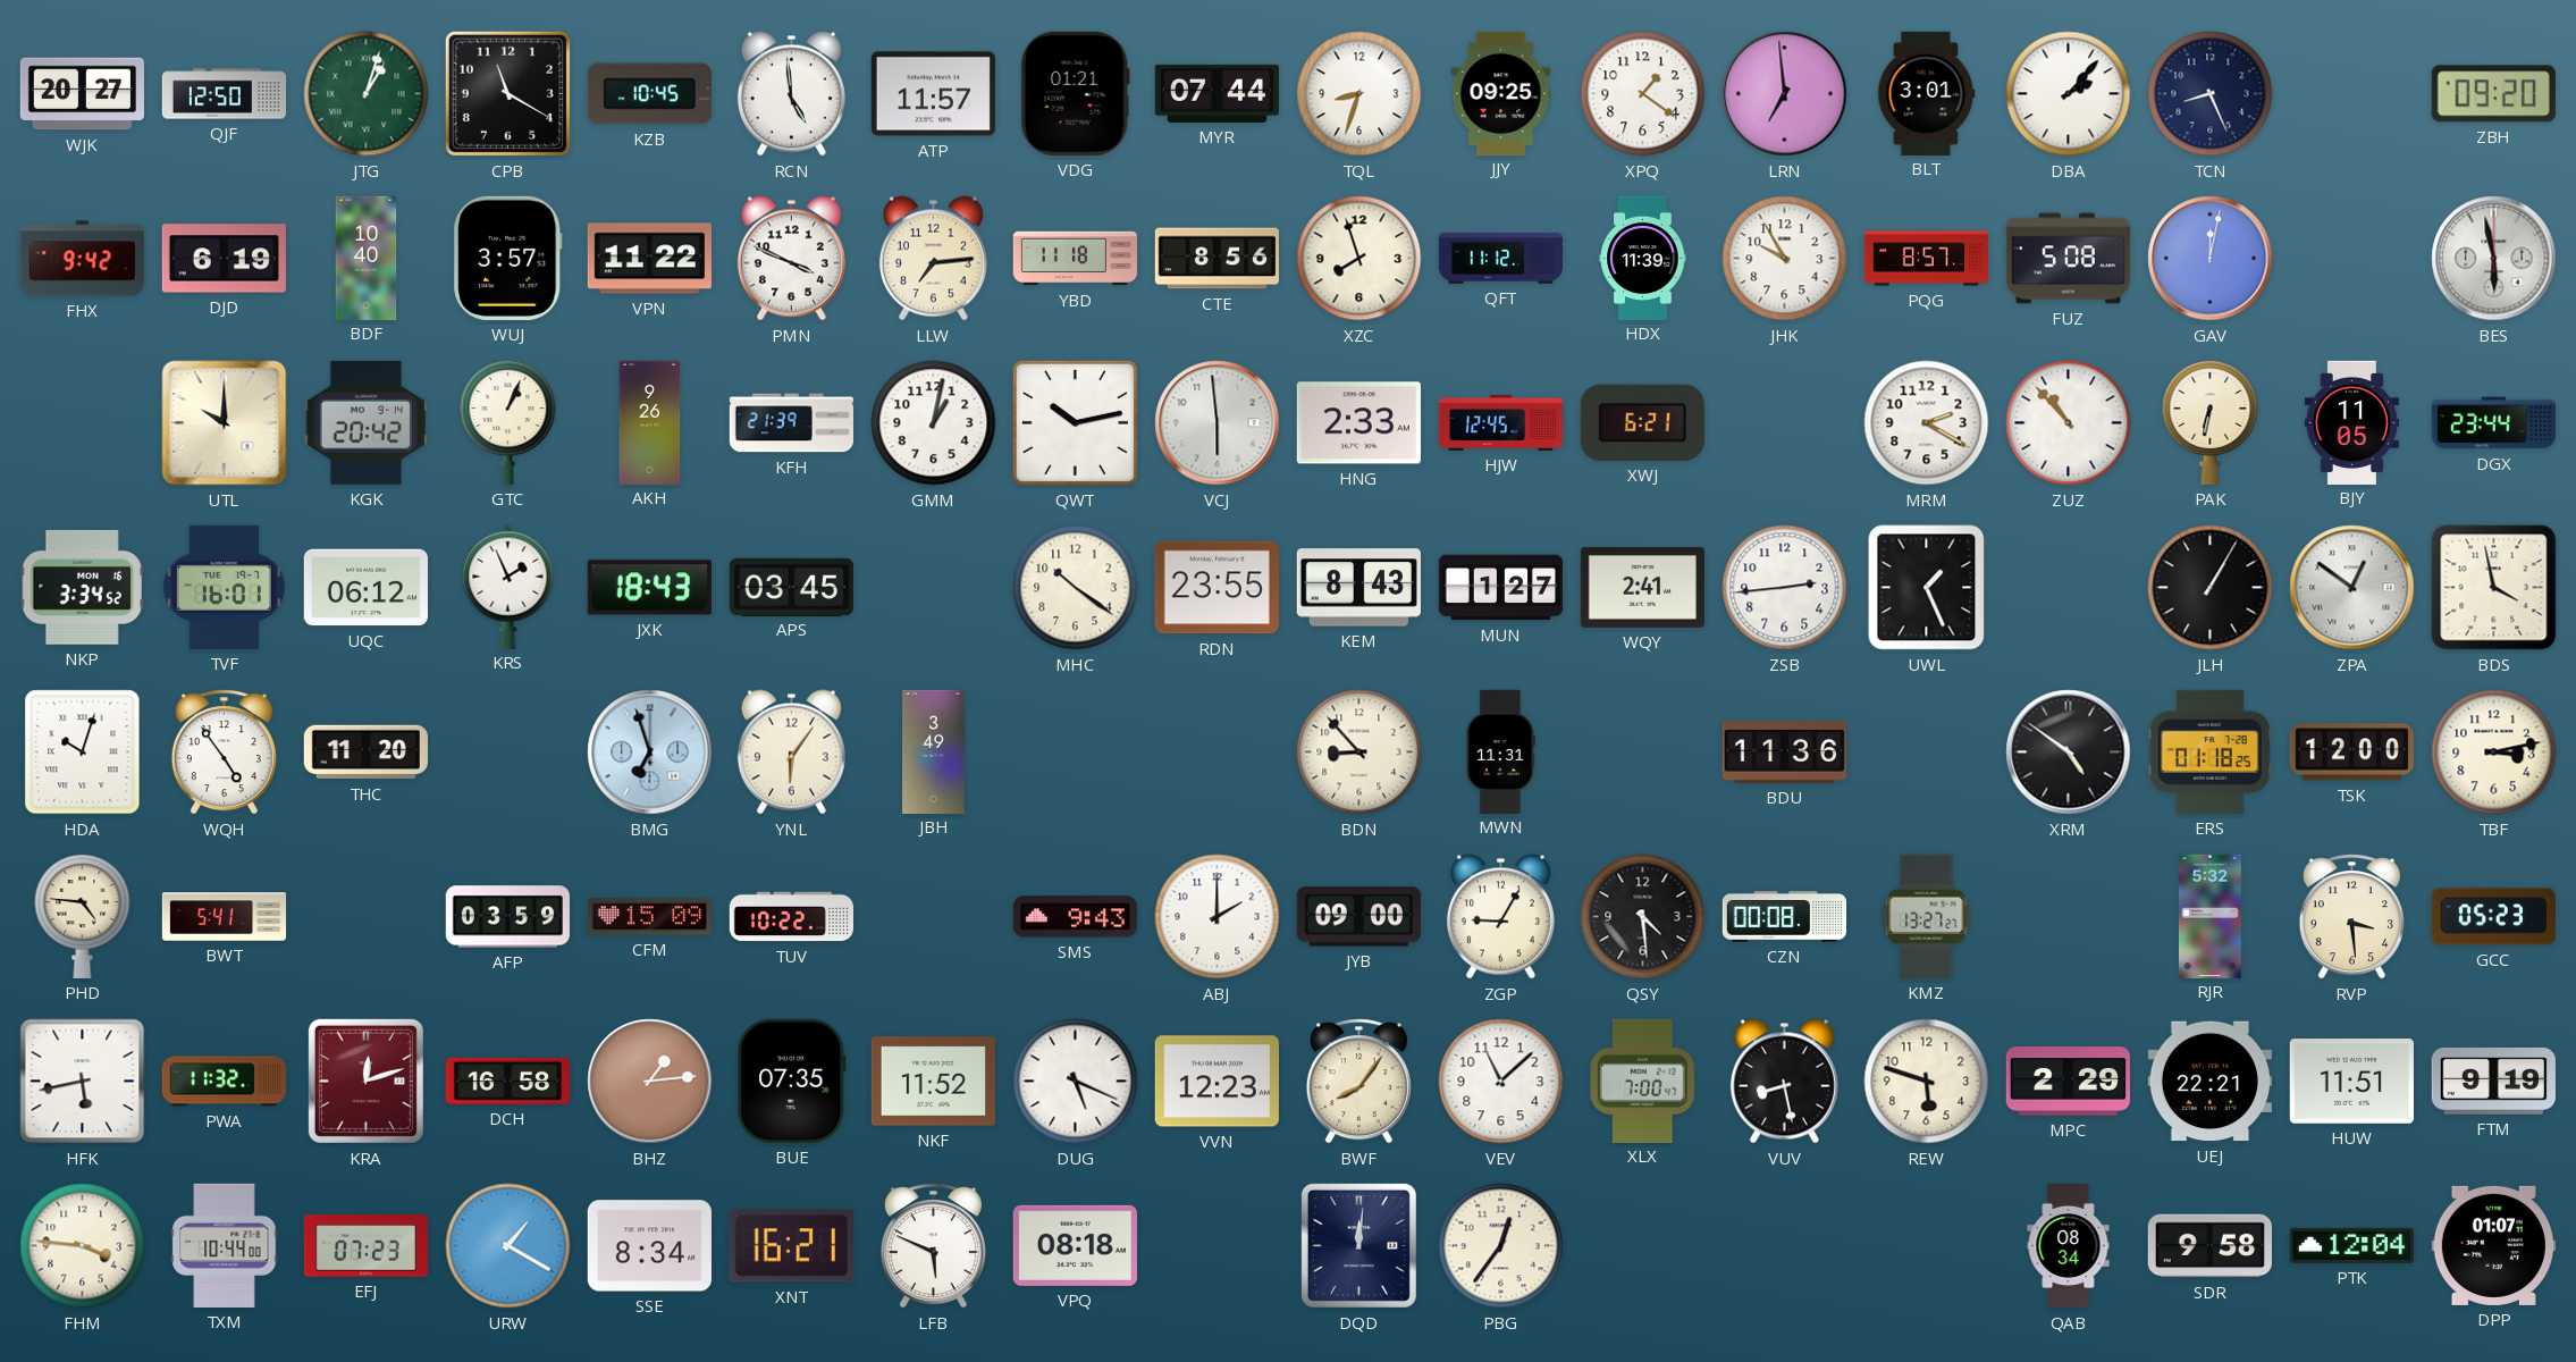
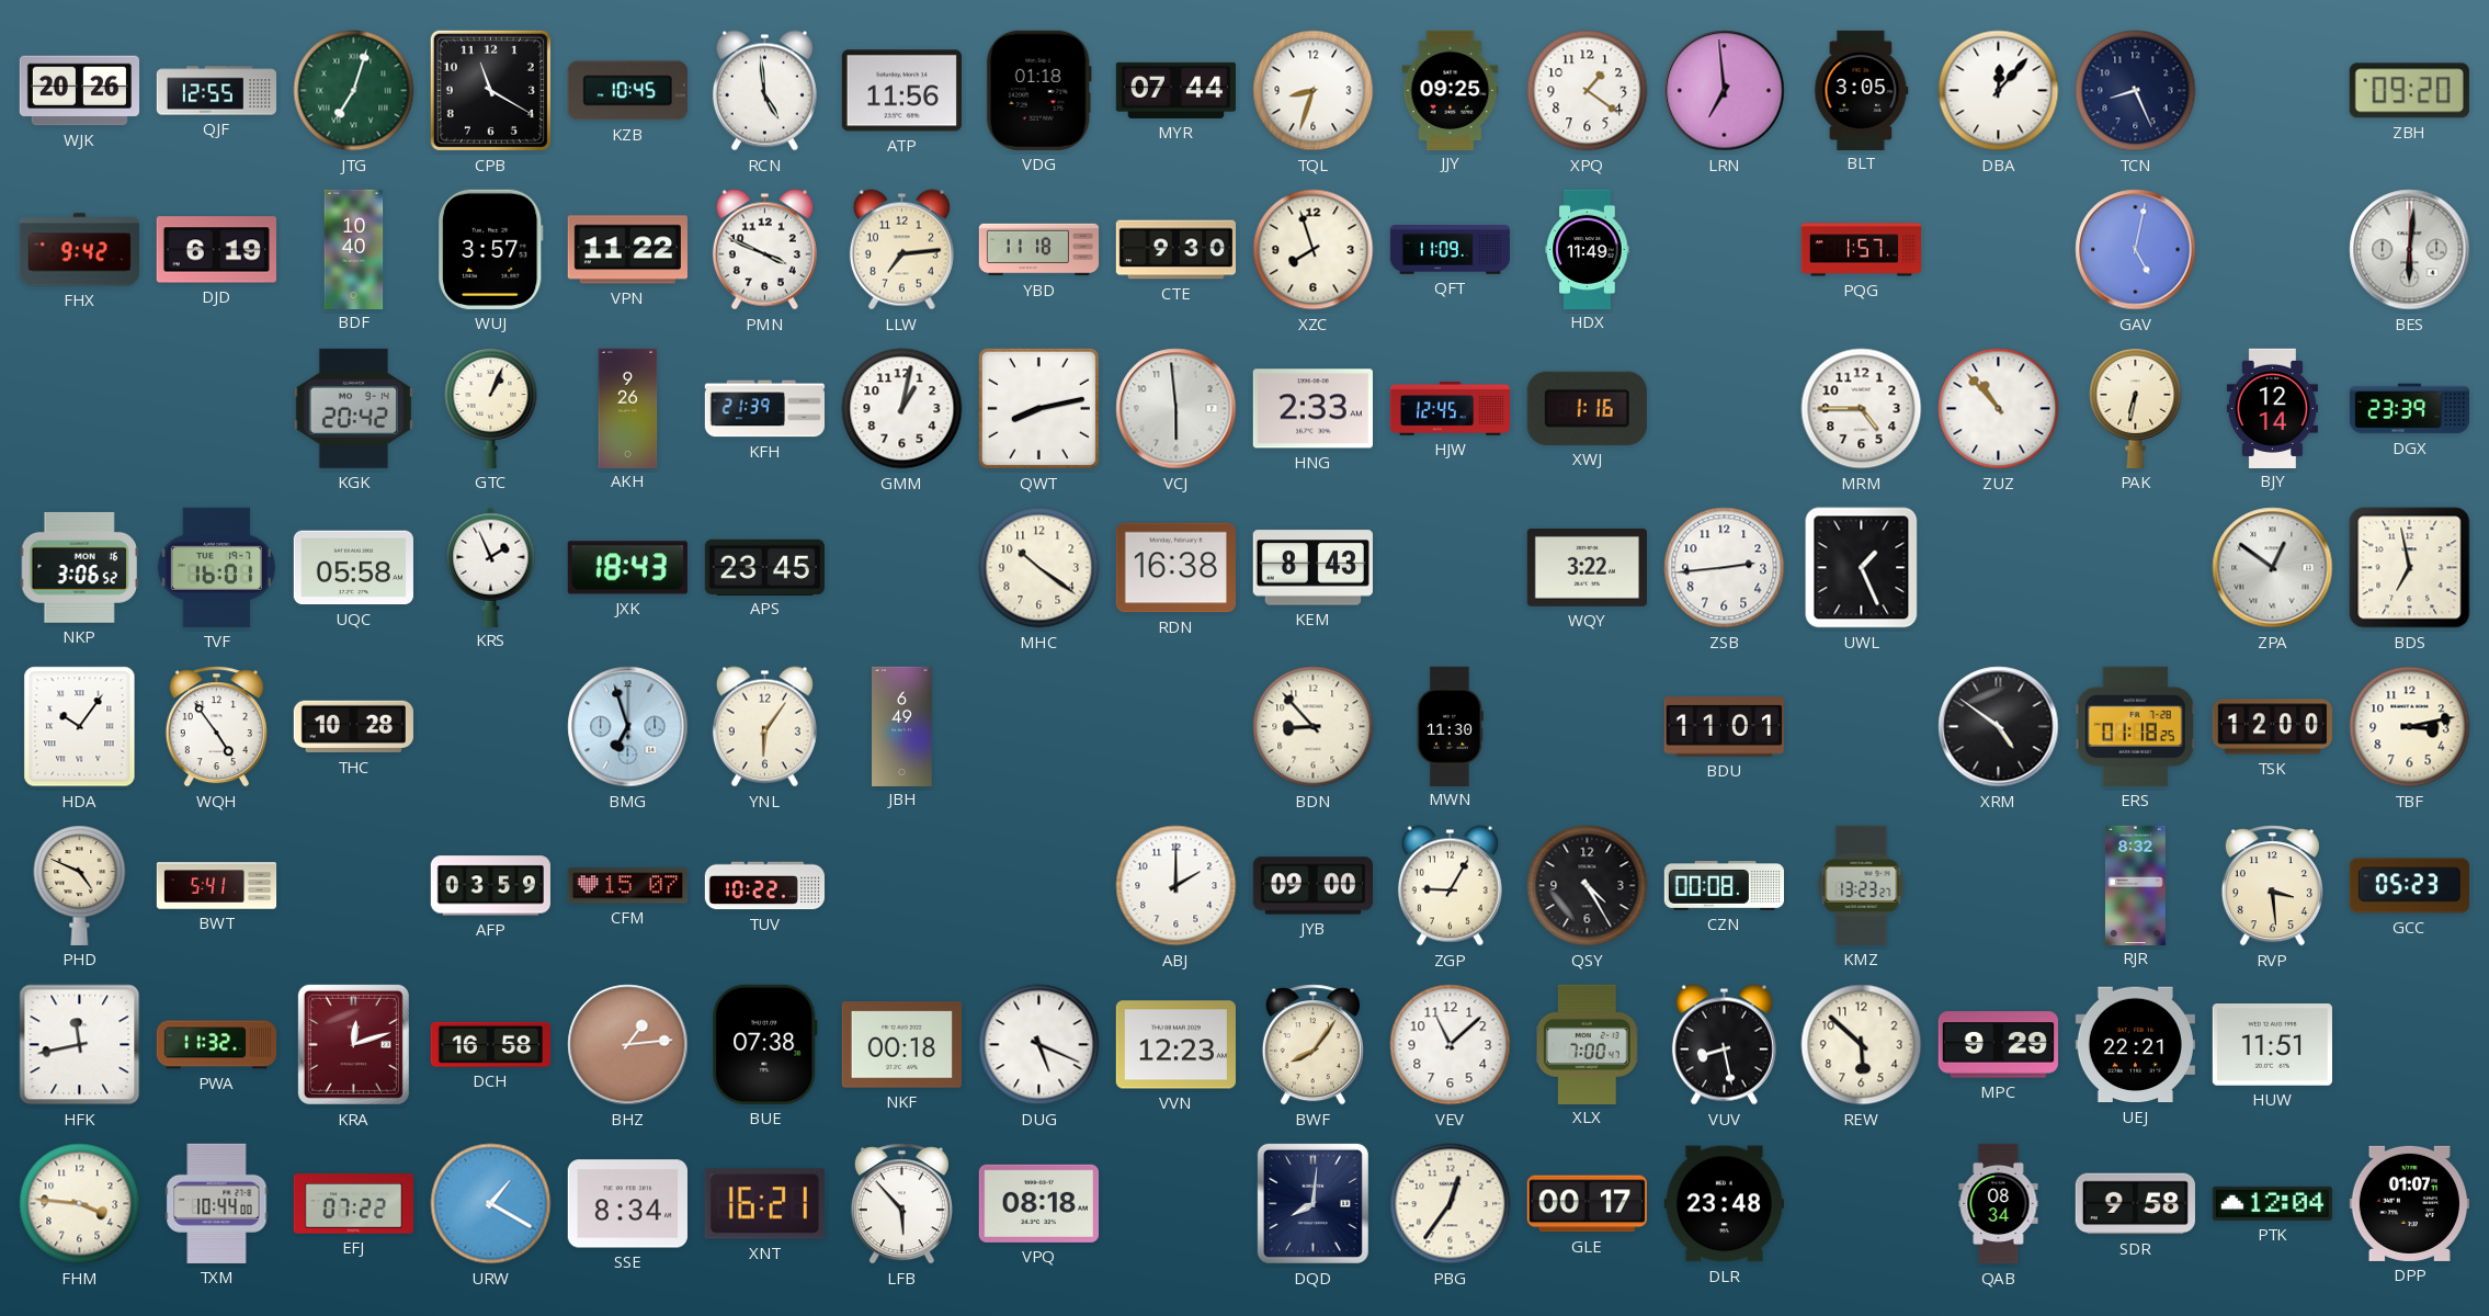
WJK: 20:27 -> 20:26
QJF: 12:50 -> 12:55
JTG: 1:03 -> 7:03
ATP: 11:57 -> 11:56
VDG: 01:21 -> 01:18
BLT: 3:01 -> 3:05
DBA: 2:07 -> 12:07
CTE: 8:56 -> 9:30
QFT: 11:12 -> 11:09
HDX: 11:39 -> 11:49
JHK: 9:55 -> none
PQG: 8:57 -> 1:57
FUZ: 5:08 -> none
GAV: 12:02 -> 5:02
BES: 5:58 -> 6:01
UTL: 10:00 -> none
QWT: 10:13 -> 8:13
XWJ: 6:21 -> 1:16
MRM: 2:20 -> 4:45
BJY: 11:05 -> 12:14
DGX: 23:44 -> 23:39
NKP: 3:34 -> 3:06
UQC: 06:12 -> 05:58
APS: 03:45 -> 23:45
RDN: 23:55 -> 16:38
MUN: 1:27 -> none
WQY: 2:41 -> 3:22
JLH: 1:05 -> none
BDS: 3:58 -> 6:58
HDA: 10:03 -> 10:06
THC: 11:20 -> 10:28
JBH: 3:49 -> 6:49
MWN: 11:31 -> 11:30
BDU: 11:36 -> 11:01
PHD: 4:46 -> 4:49
CFM: 15:09 -> 15:07
SMS: 9:43 -> none
QSY: 4:29 -> 4:25
KMZ: 13:27 -> 13:23
RJR: 5:32 -> 8:32
HFK: 5:43 -> 11:43
BUE: 07:35 -> 07:38
NKF: 11:52 -> 00:18
REW: 5:48 -> 5:52
MPC: 2:29 -> 9:29
FTM: 9:19 -> none
EFJ: 07:23 -> 07:22
LFB: 5:49 -> 5:53
DQD: 12:01 -> 8:01
GLE: none -> 00:17
DLR: none -> 23:48
